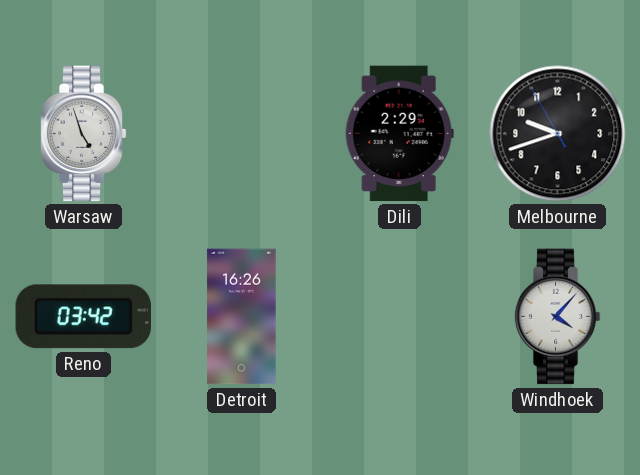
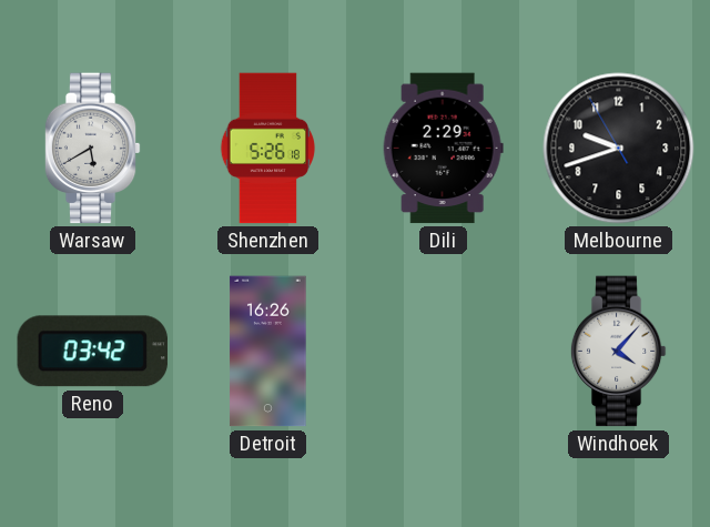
Warsaw: 4:57 -> 5:40
Shenzhen: none -> 5:26
